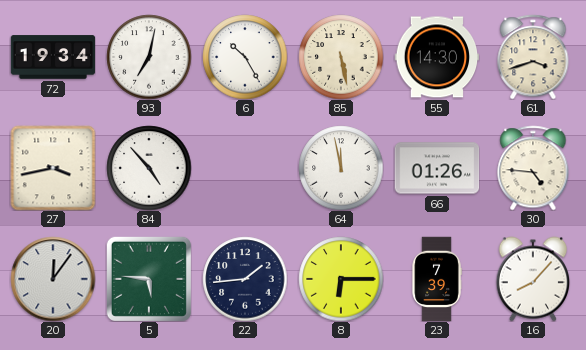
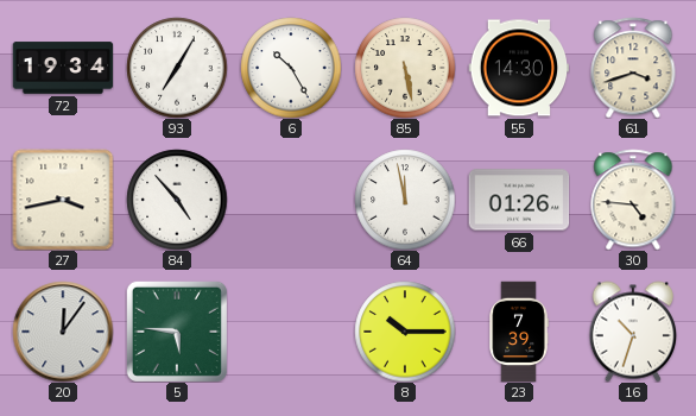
93: 7:02 -> 7:05
22: 1:44 -> none
8: 6:15 -> 10:15
16: 8:07 -> 10:33
